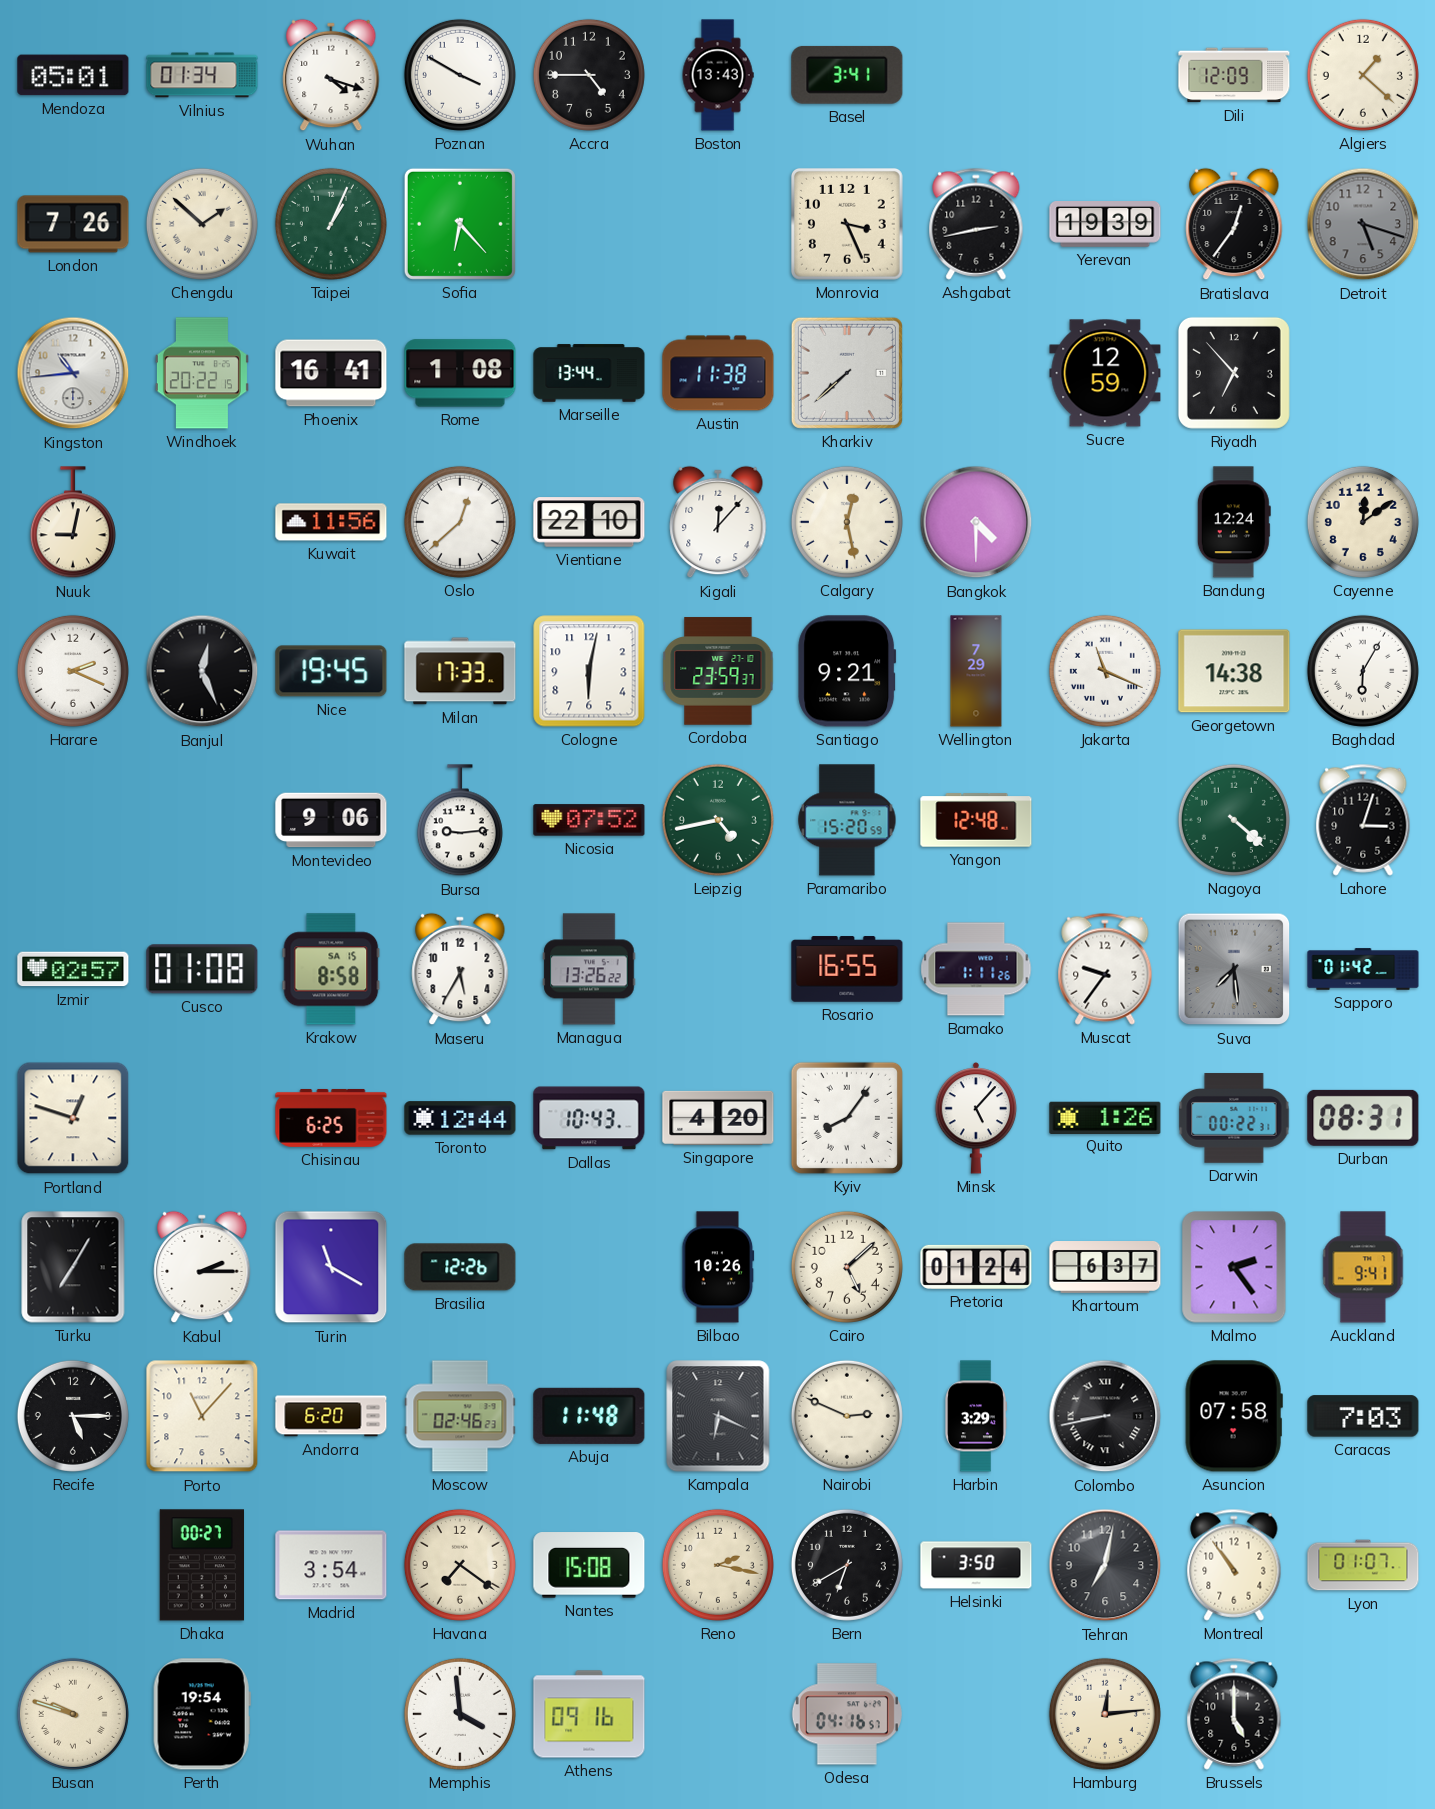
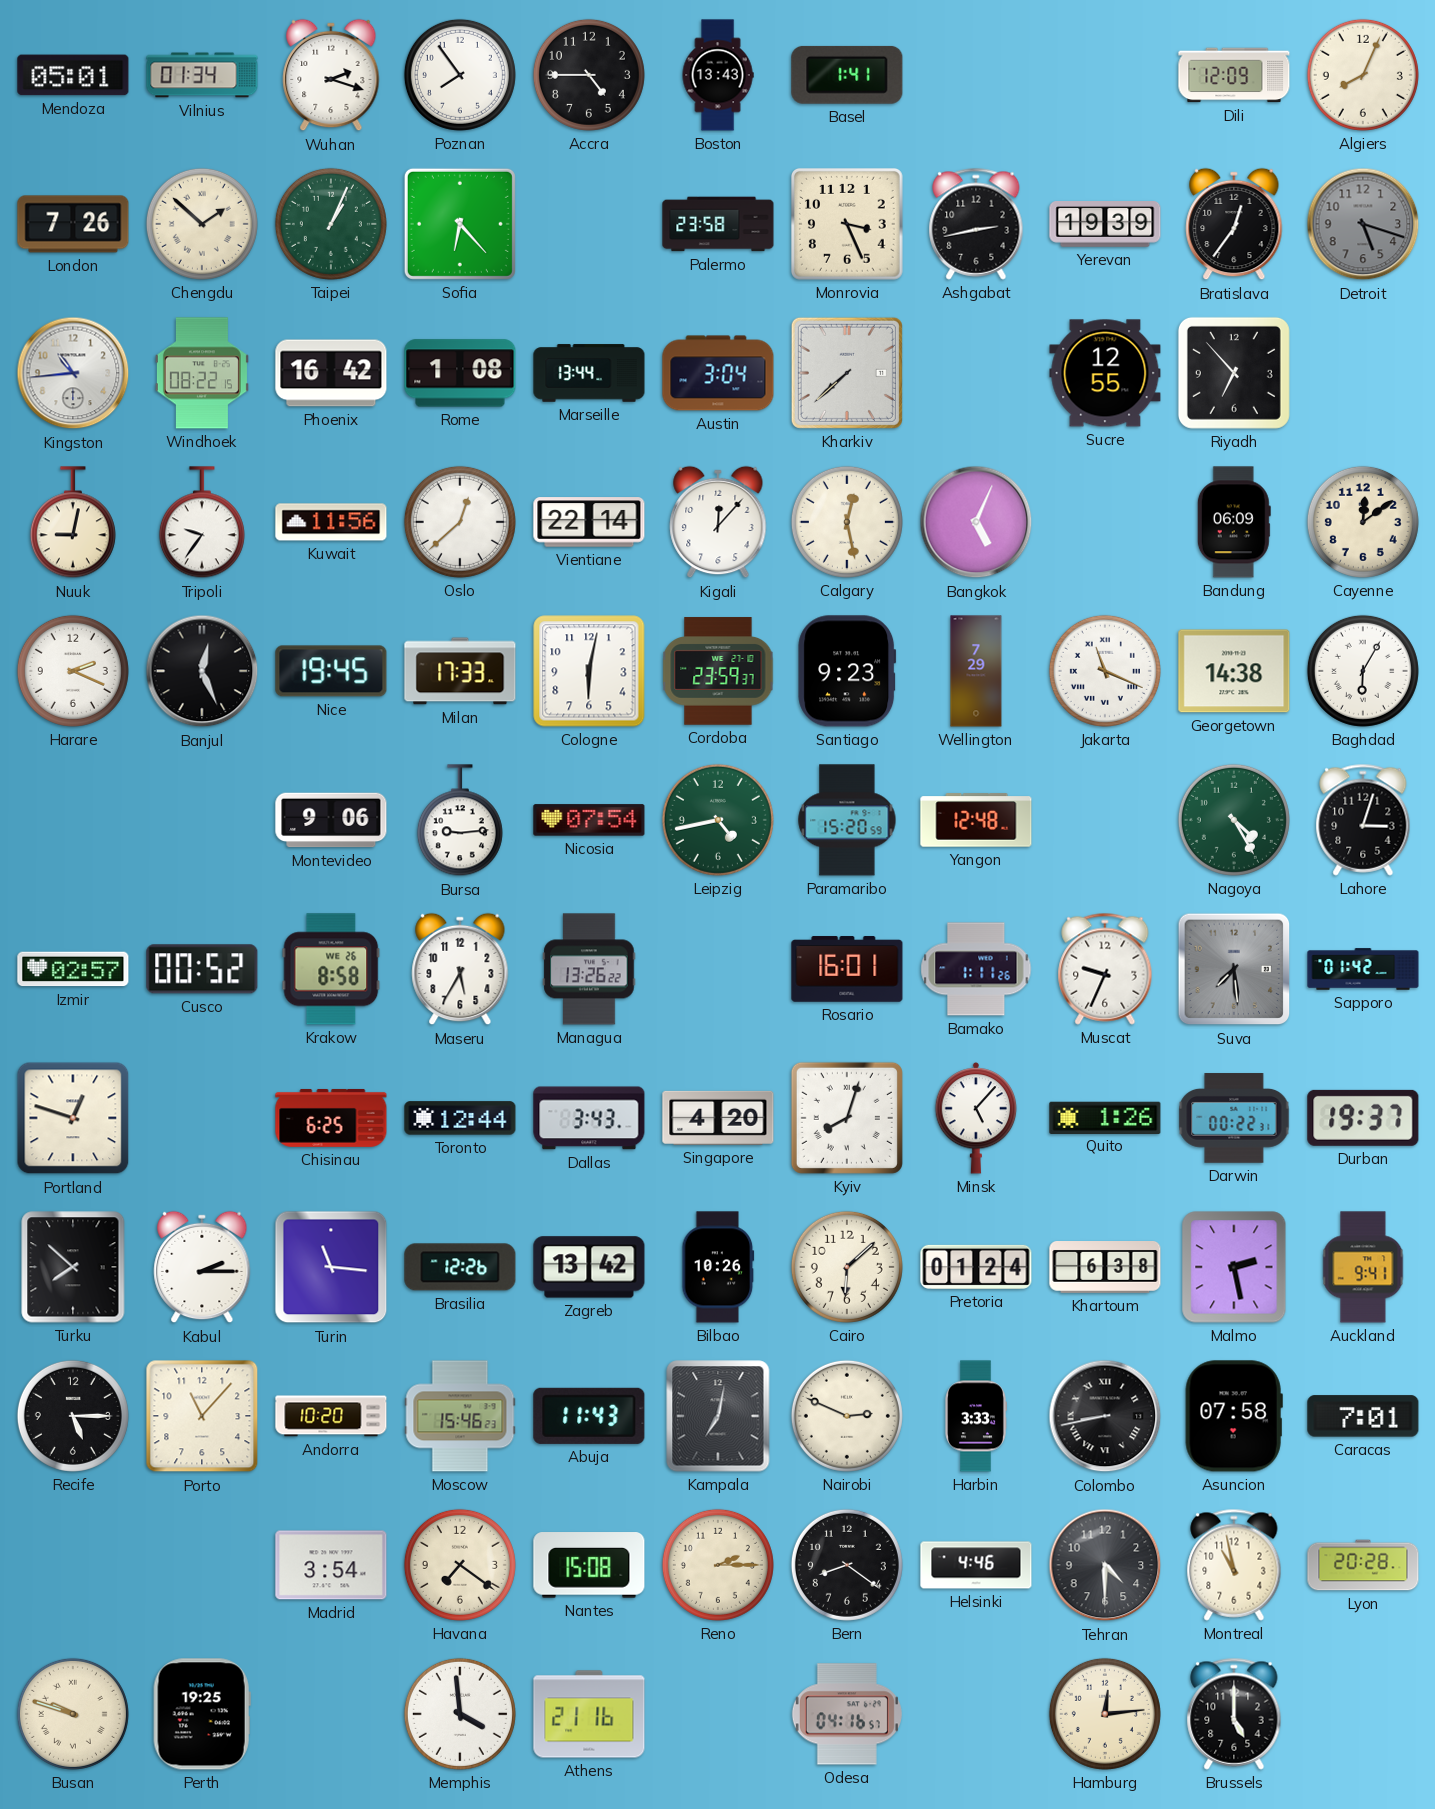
Wuhan: 4:18 -> 2:18
Poznan: 3:50 -> 7:54
Basel: 3:41 -> 1:41
Algiers: 1:22 -> 8:04
Palermo: none -> 23:58
Windhoek: 20:22 -> 08:22
Phoenix: 16:41 -> 16:42
Austin: 11:38 -> 3:04
Sucre: 12:59 -> 12:55
Tripoli: none -> 9:36
Vientiane: 22:10 -> 22:14
Bangkok: 4:30 -> 5:04
Bandung: 12:24 -> 06:09
Santiago: 9:21 -> 9:23
Nicosia: 07:52 -> 07:54
Nagoya: 4:22 -> 4:25
Cusco: 01:08 -> 00:52
Krakow date: SA 15 -> WE 26
Rosario: 16:55 -> 16:01
Muscat: 9:36 -> 9:34
Dallas: 10:43 -> 3:43
Kyiv: 8:06 -> 8:03
Durban: 08:31 -> 19:37
Turku: 7:05 -> 7:52
Turin: 11:20 -> 11:16
Zagreb: none -> 13:42
Cairo: 5:08 -> 6:08
Khartoum: 6:37 -> 6:38
Malmo: 2:24 -> 2:28
Andorra: 6:20 -> 10:20
Moscow: 02:46 -> 15:46
Abuja: 11:48 -> 11:43
Kampala: 6:19 -> 7:02
Harbin: 3:29 -> 3:33
Caracas: 7:03 -> 7:01
Dhaka: 00:27 -> none
Reno: 2:17 -> 2:15
Bern: 6:40 -> 8:21
Helsinki: 3:50 -> 4:46
Tehran: 7:02 -> 4:30
Montreal: 10:54 -> 10:58
Lyon: 01:07 -> 20:28
Perth: 19:54 -> 19:25
Athens: 09:16 -> 21:16
